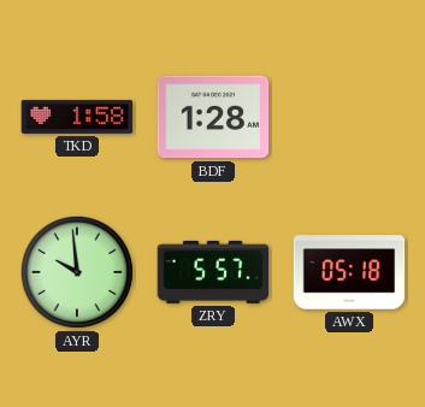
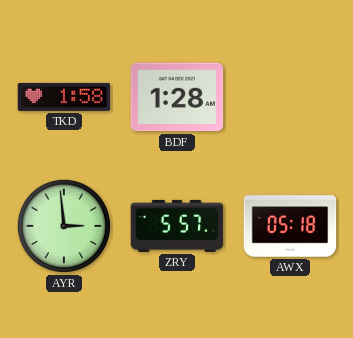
AYR: 9:59 -> 2:59
